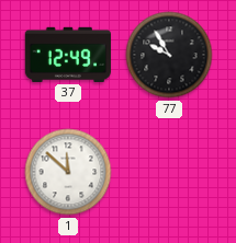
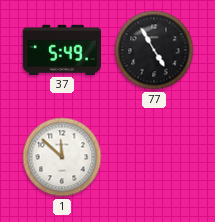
37: 12:49 -> 5:49
77: 9:55 -> 4:55
